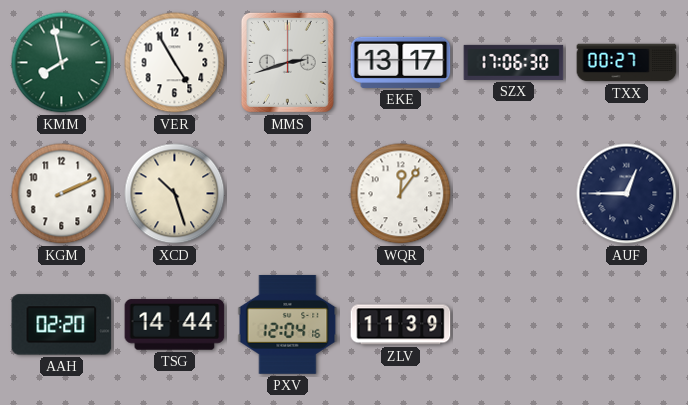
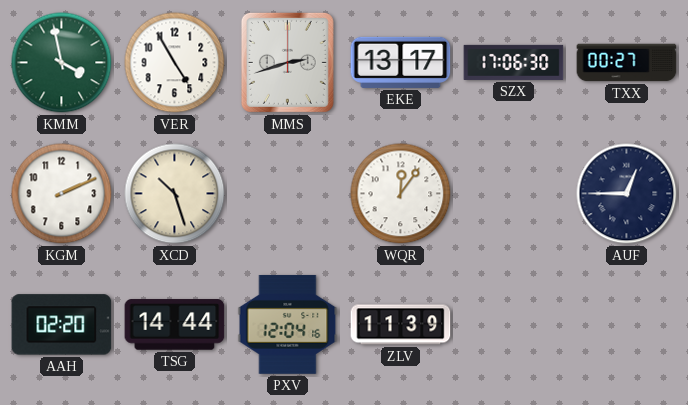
KMM: 7:58 -> 3:58
